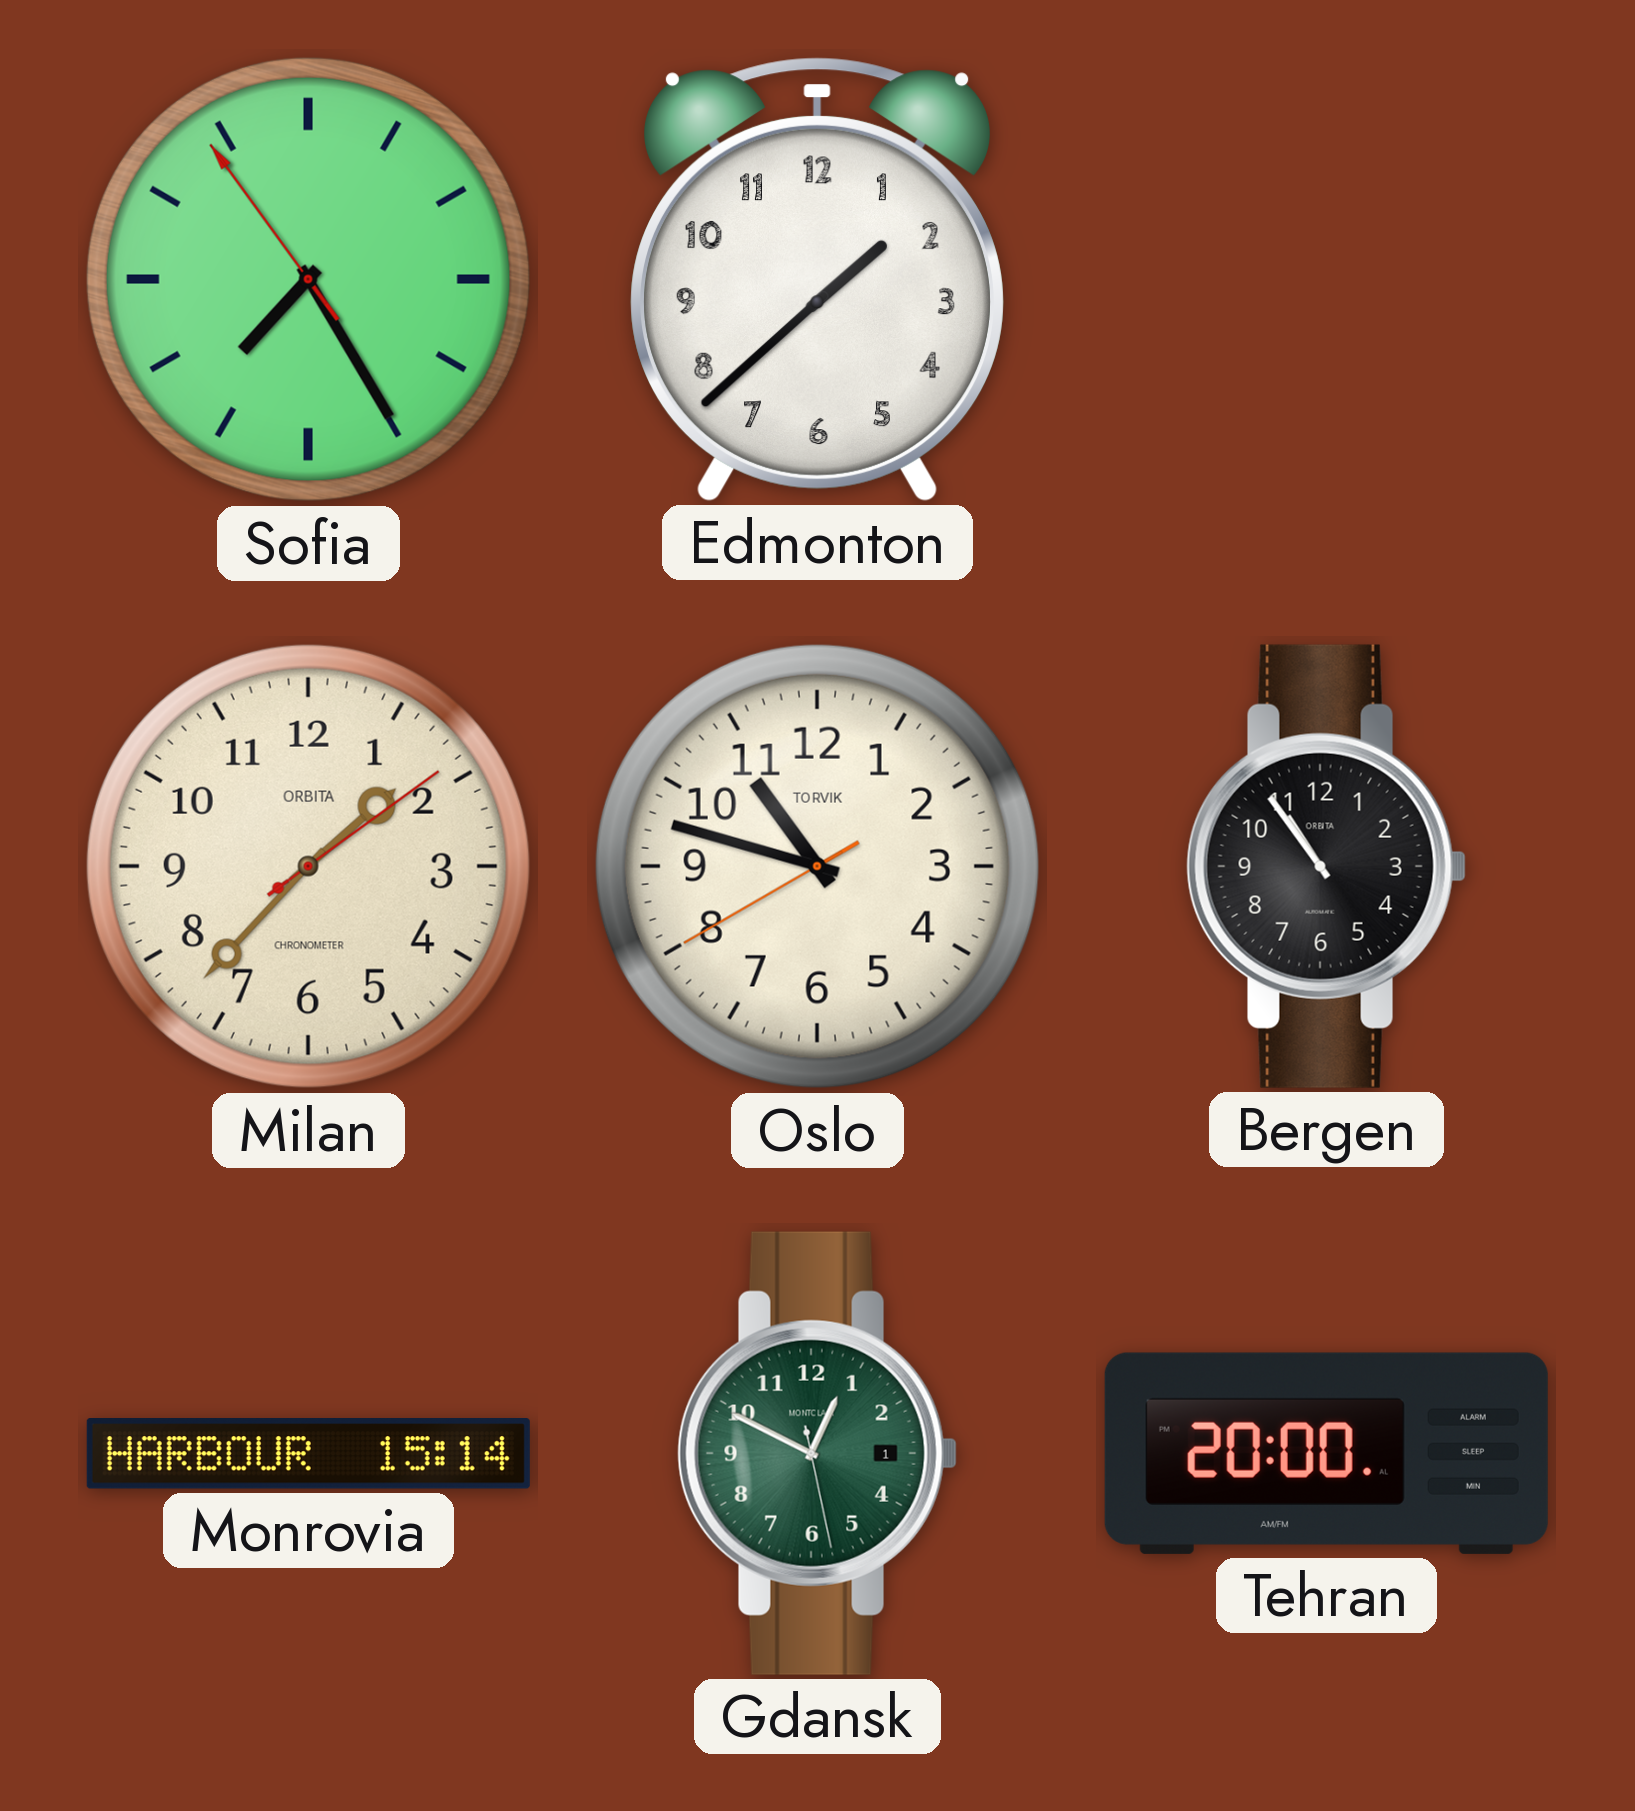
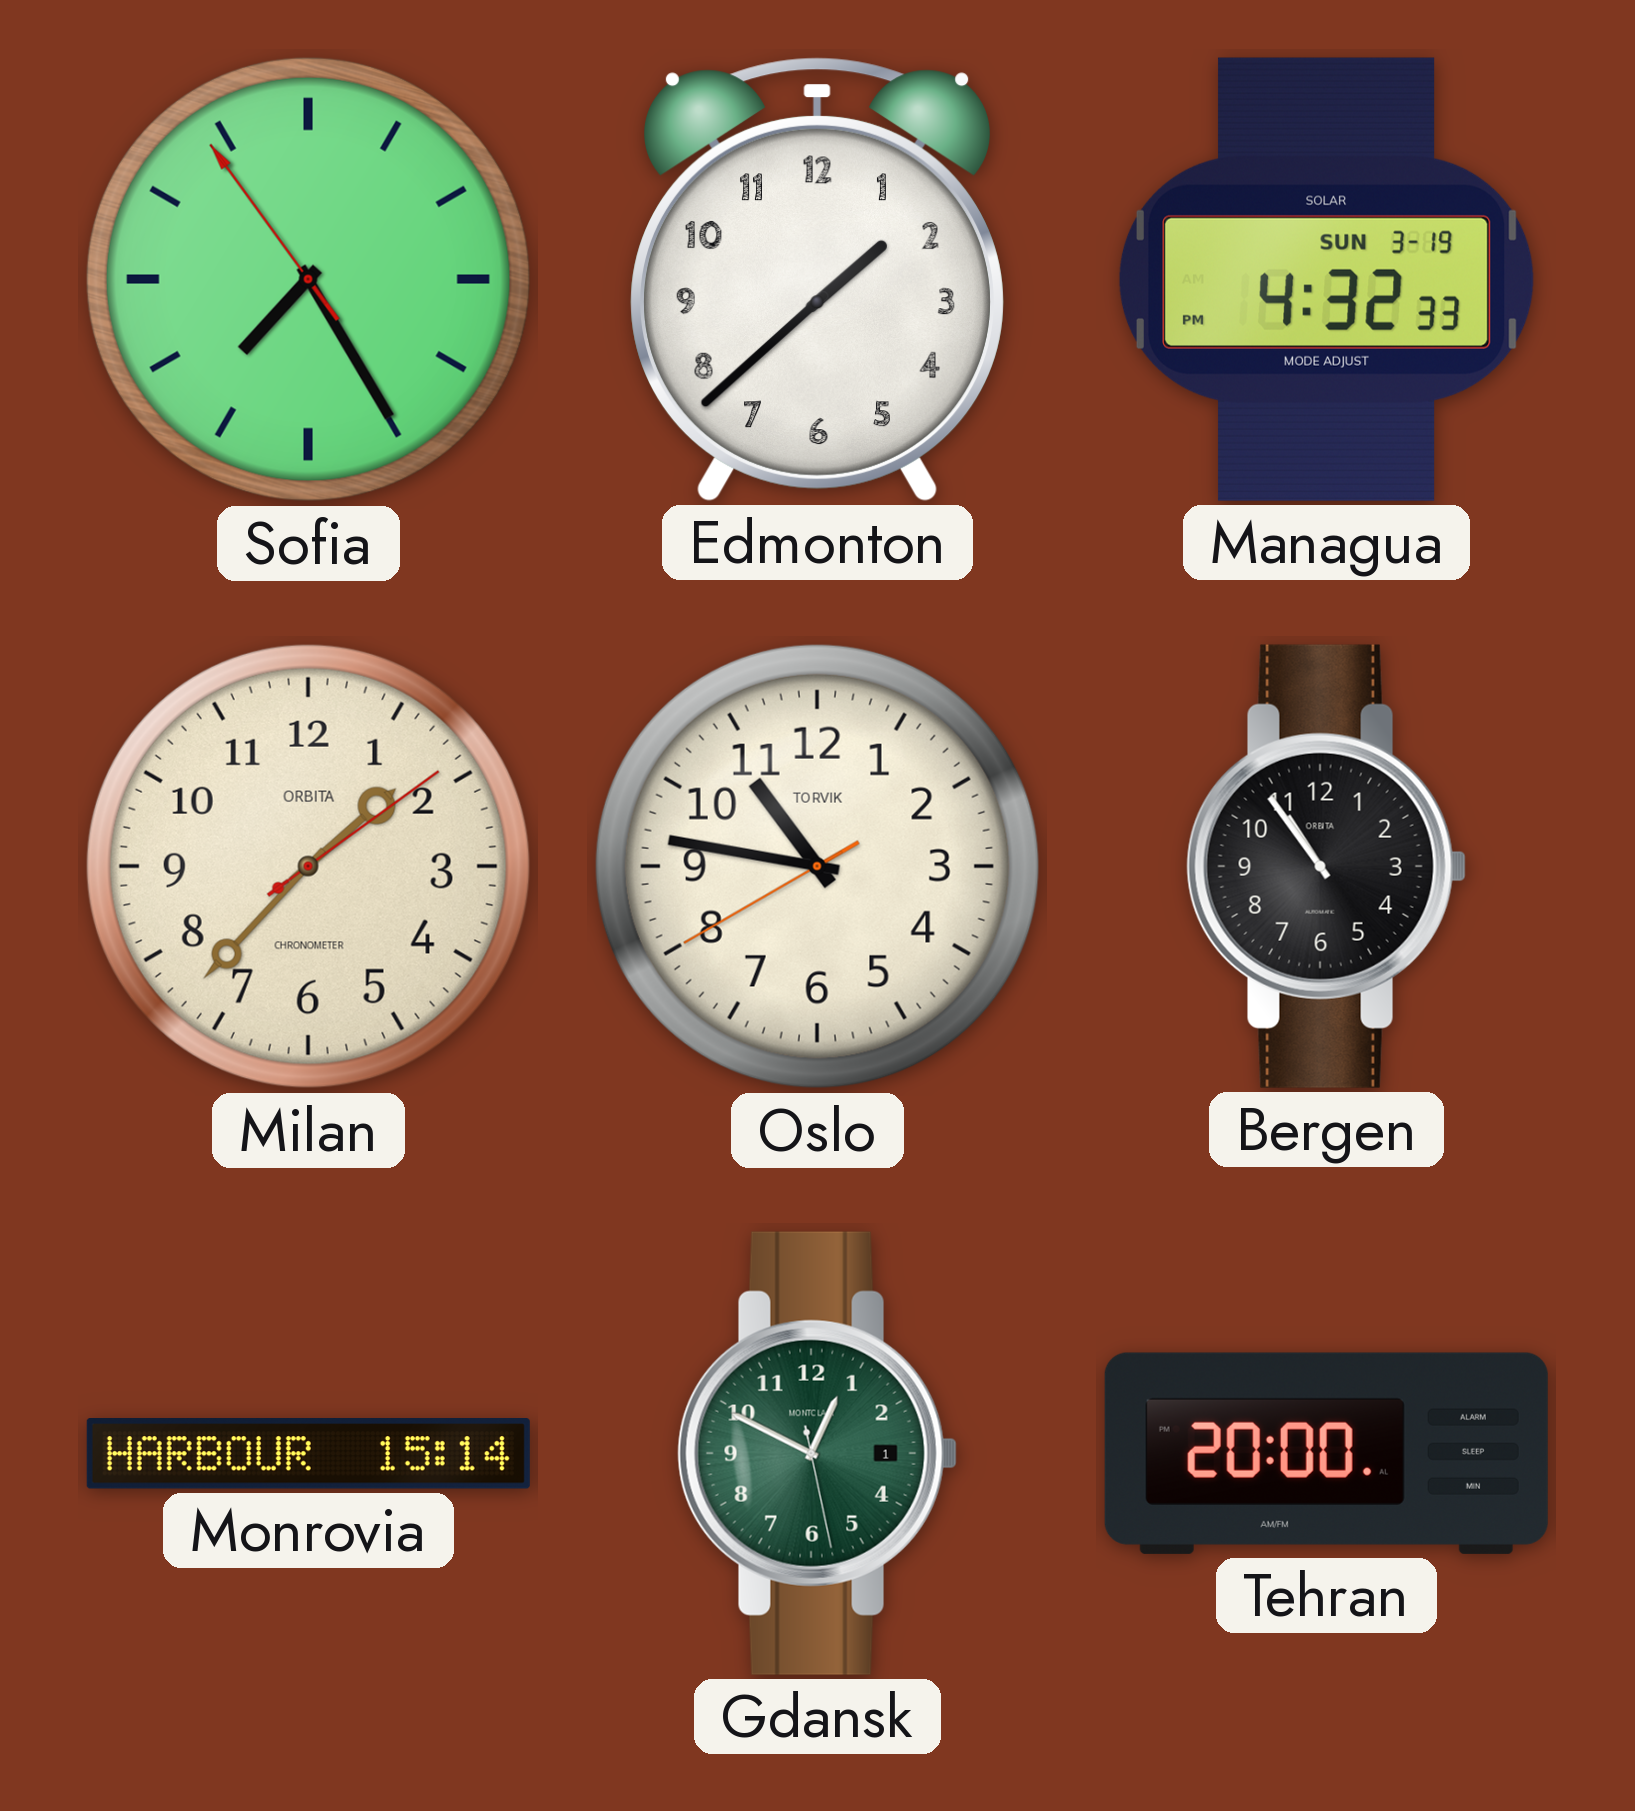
Managua: none -> 4:32
Oslo: 10:47 -> 10:46
